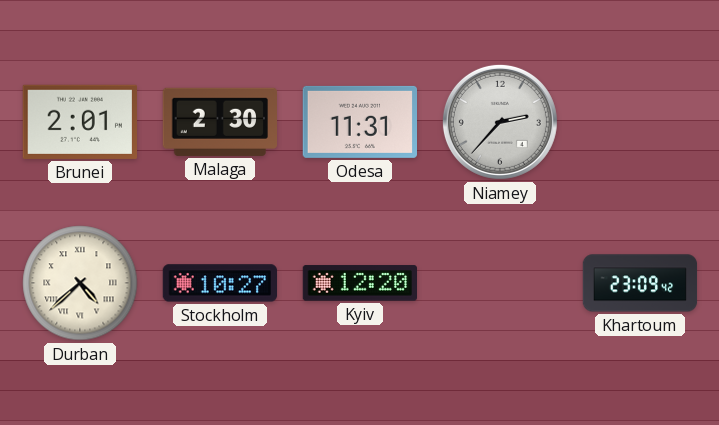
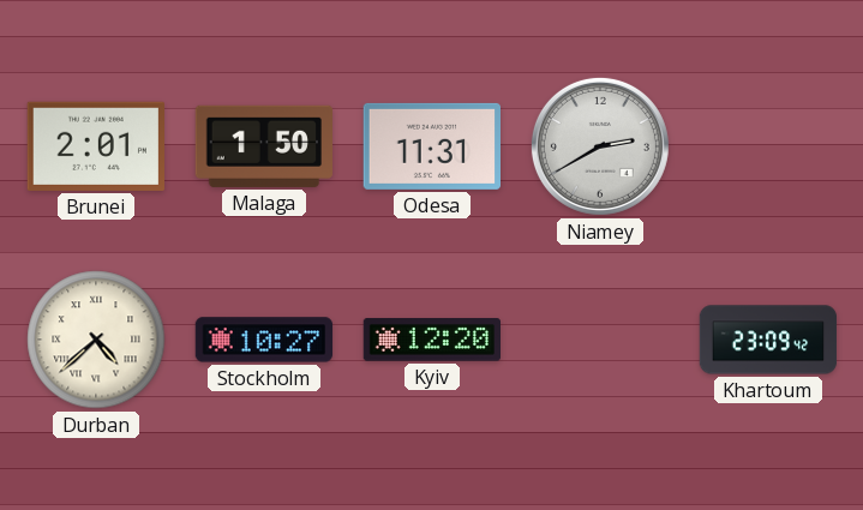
Malaga: 2:30 -> 1:50
Niamey: 2:37 -> 2:40
